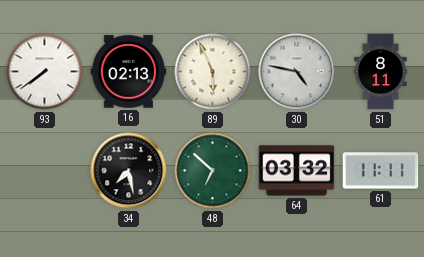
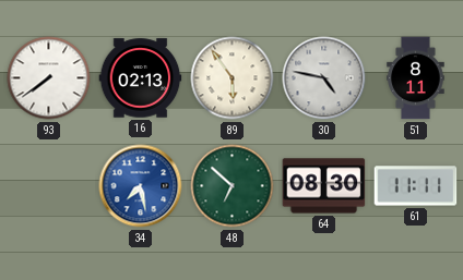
89: 5:56 -> 5:54
34 dial: black -> blue
64: 03:32 -> 08:30
